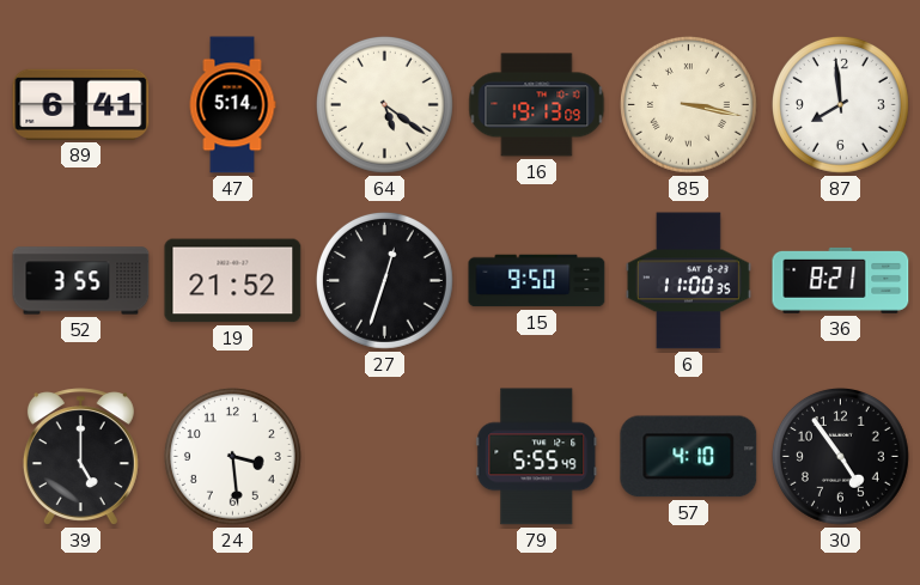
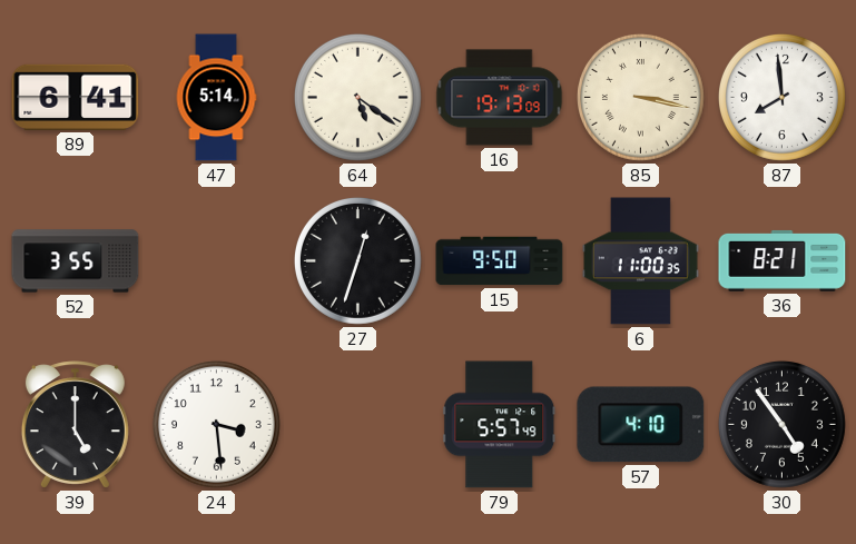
19: 21:52 -> none
79: 5:55 -> 5:57
